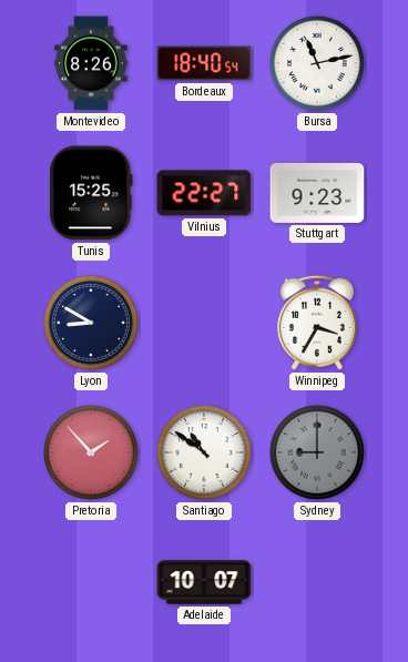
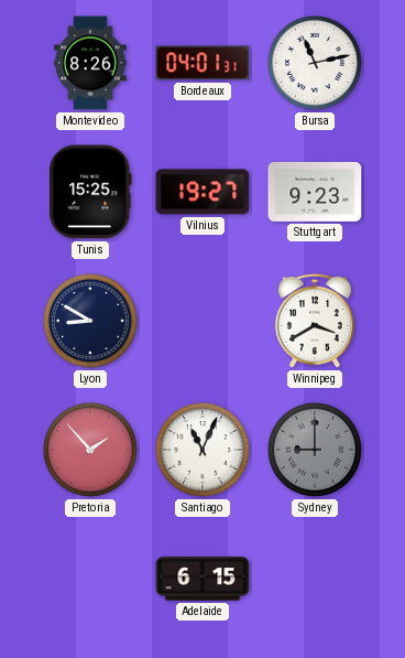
Bordeaux: 18:40 -> 04:01
Vilnius: 22:27 -> 19:27
Winnipeg: 3:35 -> 3:40
Santiago: 10:51 -> 11:04
Adelaide: 10:07 -> 6:15
